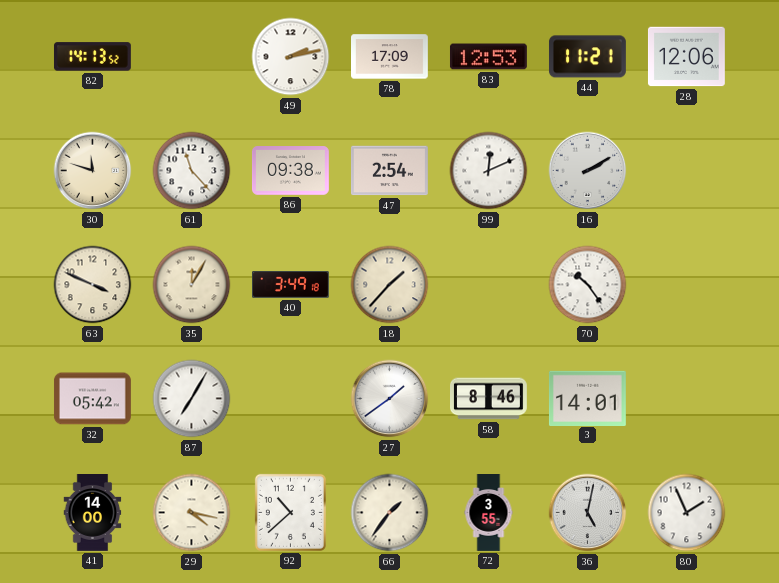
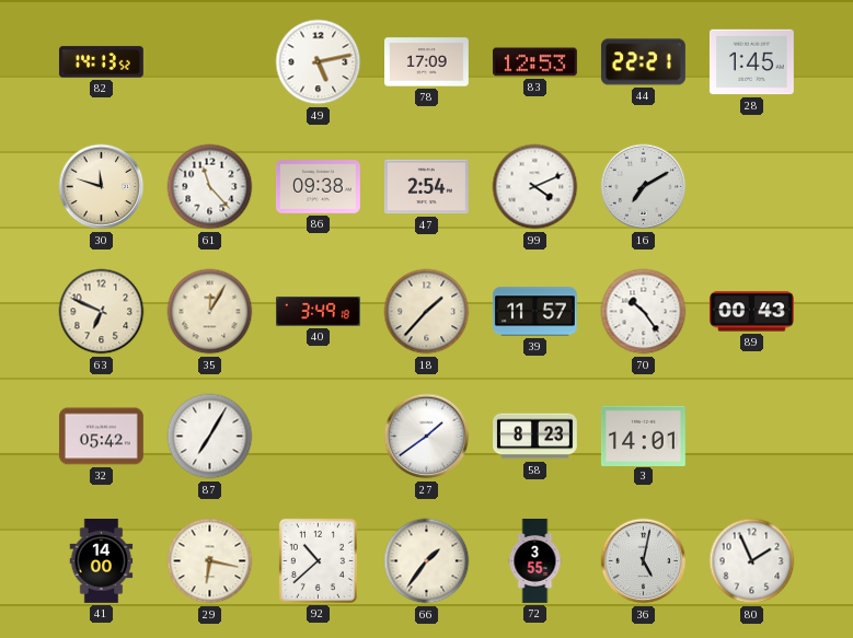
49: 2:13 -> 5:13
44: 11:21 -> 22:21
28: 12:06 -> 1:45
99: 12:11 -> 4:11
16: 2:10 -> 7:10
63: 3:49 -> 6:49
39: none -> 11:57
89: none -> 00:43
58: 8:46 -> 8:23
29: 4:17 -> 6:17
